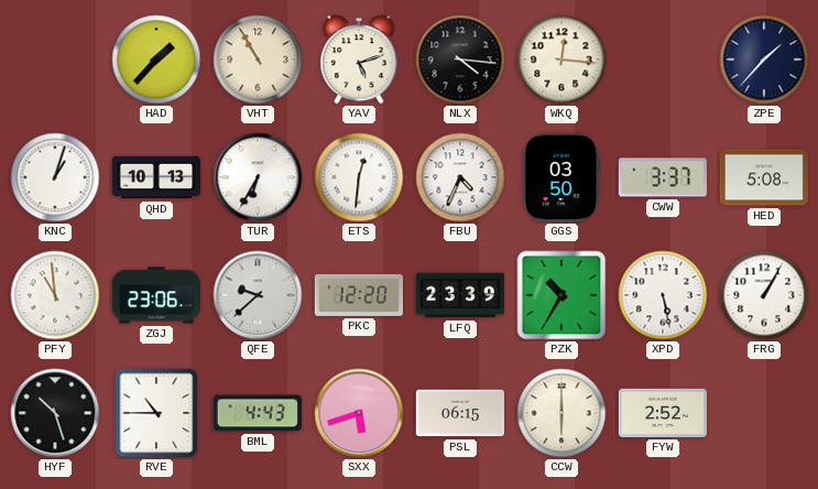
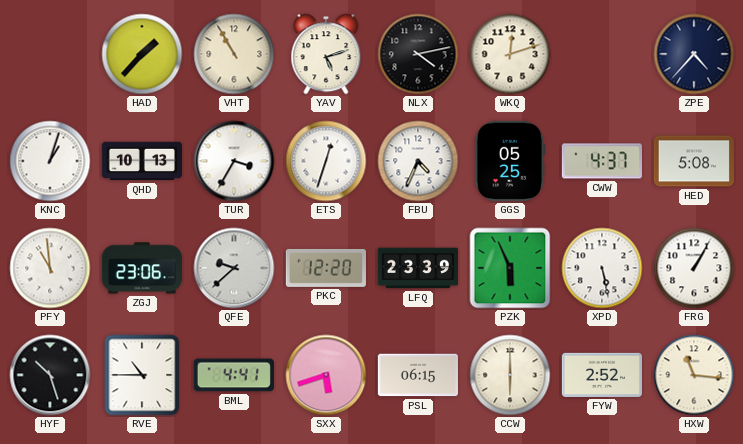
NLX: 4:16 -> 4:13
WKQ: 12:16 -> 12:12
ZPE: 1:37 -> 4:37
TUR: 6:35 -> 3:35
ETS: 12:31 -> 12:33
GGS: 03:50 -> 05:25
CWW: 3:37 -> 4:37
PZK: 10:35 -> 5:56
BML: 4:43 -> 4:41
HXW: none -> 11:16
